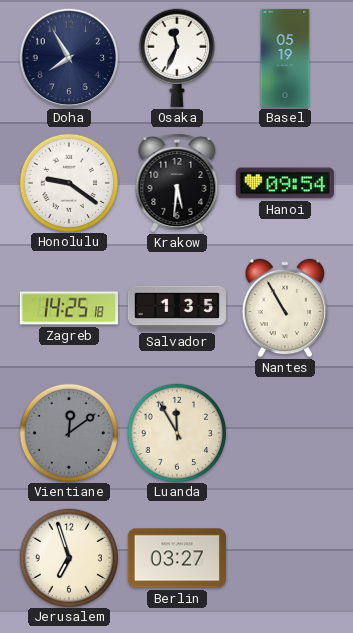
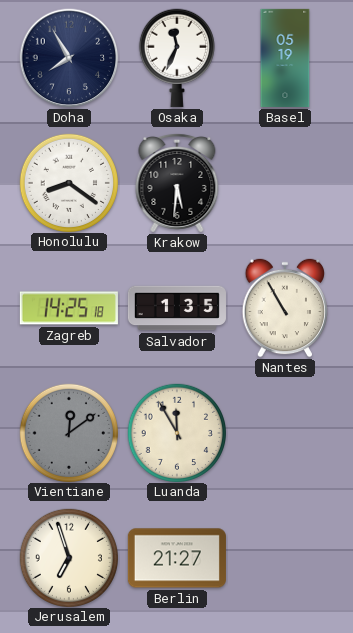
Honolulu: 9:21 -> 8:21
Hanoi: 09:54 -> none
Berlin: 03:27 -> 21:27
